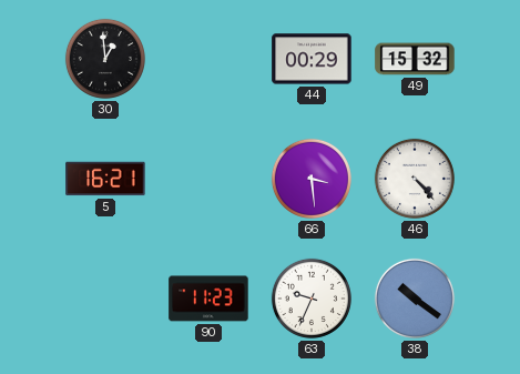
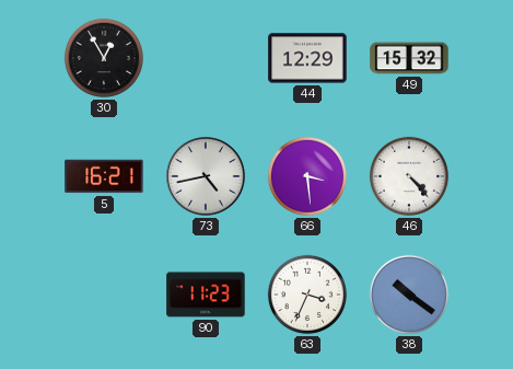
30: 12:59 -> 12:55
44: 00:29 -> 12:29
73: none -> 4:43
63: 9:34 -> 3:34
